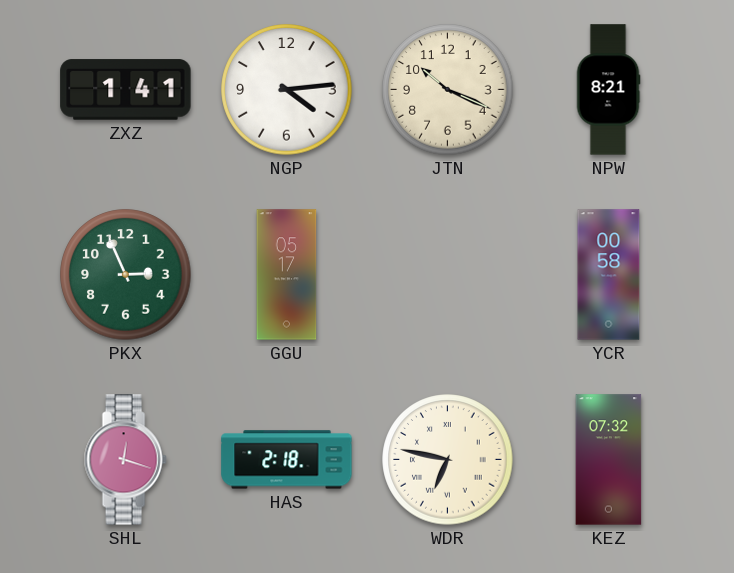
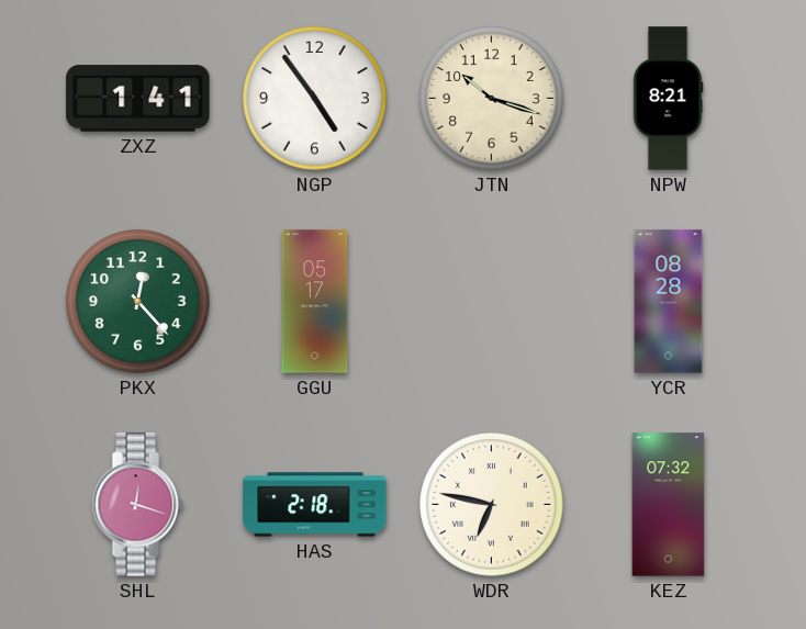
NGP: 4:14 -> 4:54
JTN: 10:19 -> 10:18
PKX: 2:56 -> 12:23
YCR: 00:58 -> 08:28
